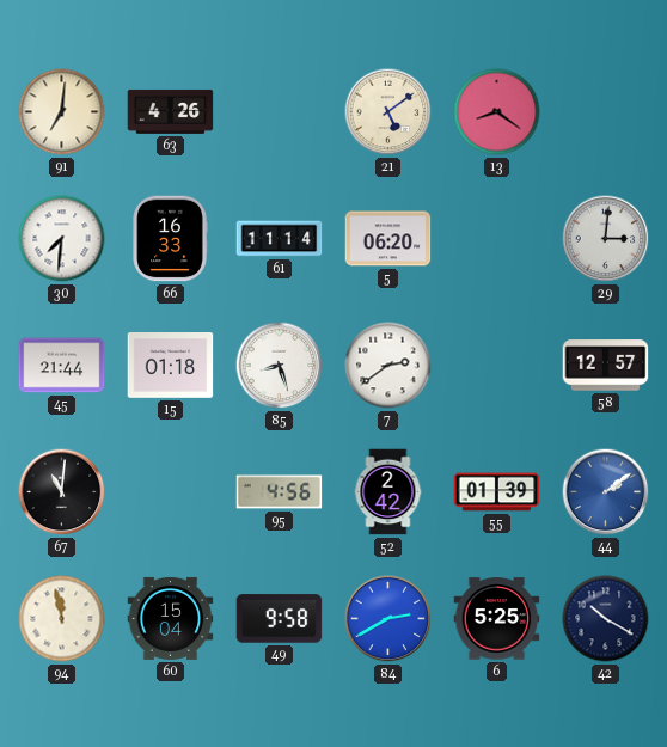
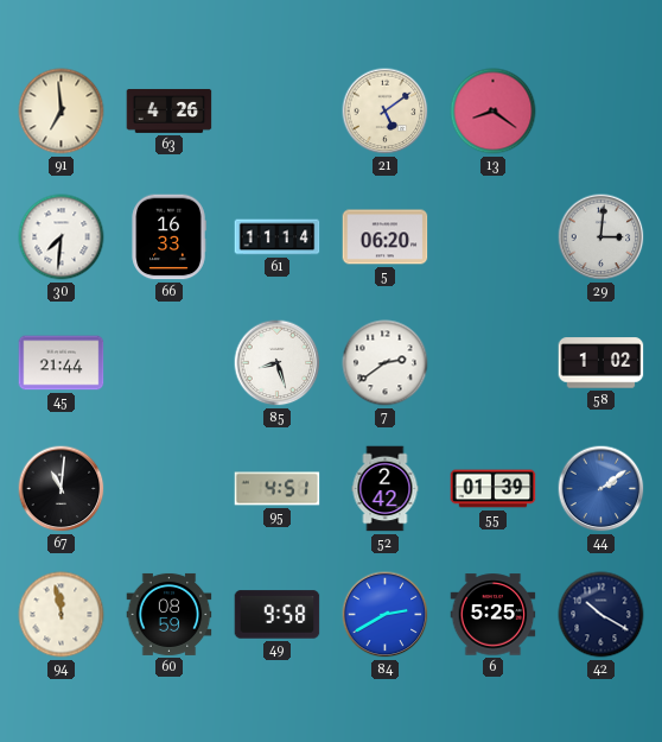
91: 7:01 -> 6:59
15: 01:18 -> none
58: 12:57 -> 1:02
95: 4:56 -> 4:51
60: 15:04 -> 08:59
